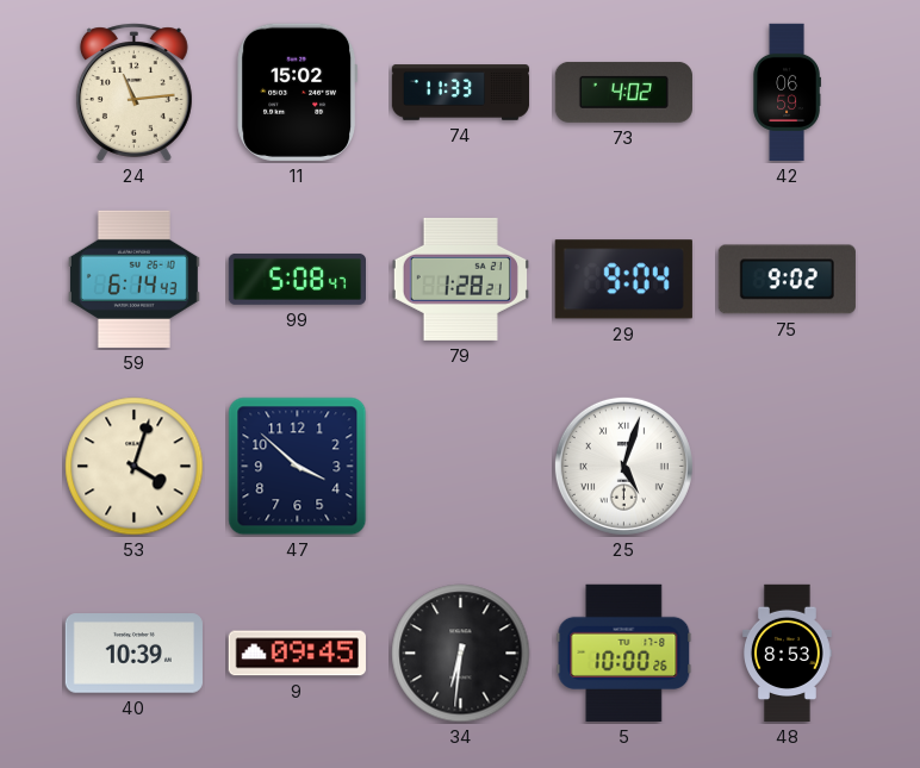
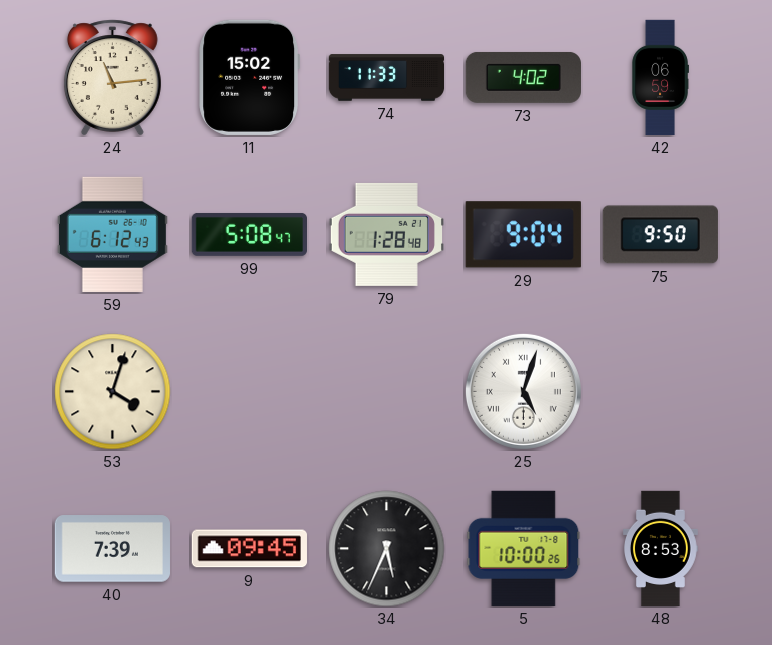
59: 6:14 -> 6:12
79: 1:28:21 -> 1:28:48
75: 9:02 -> 9:50
47: 3:52 -> none
40: 10:39 -> 7:39
34: 6:31 -> 5:34
